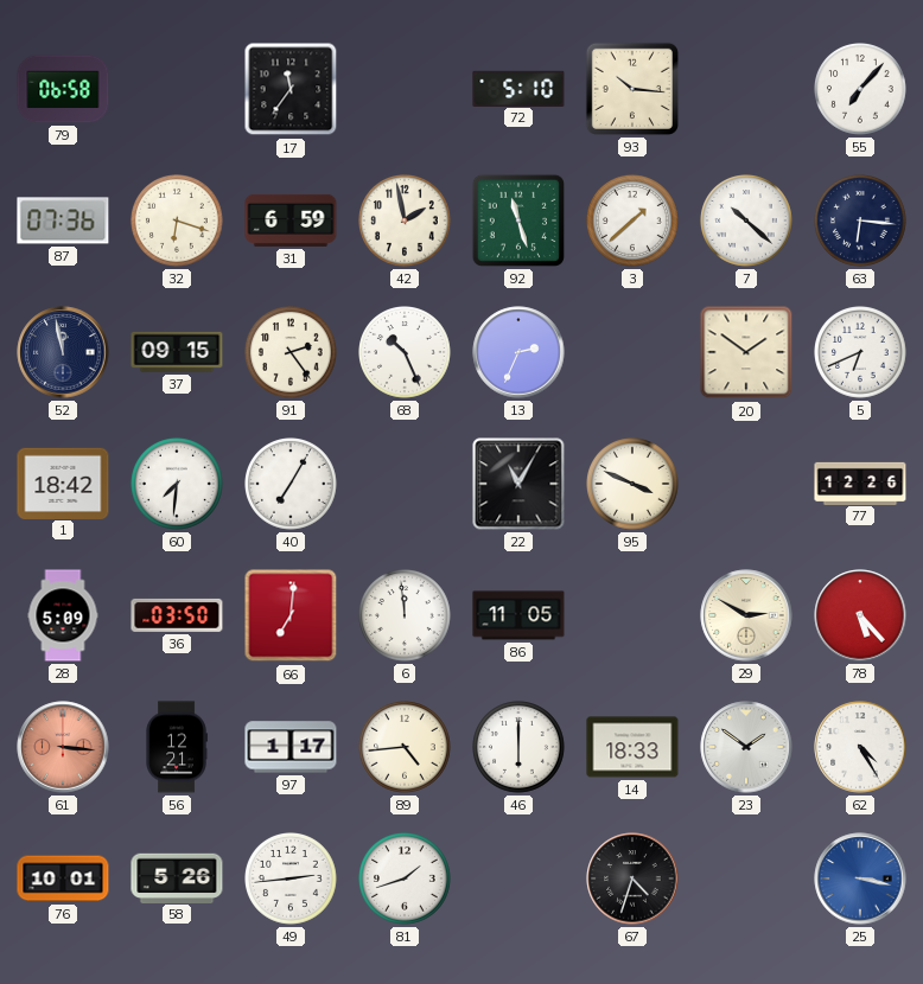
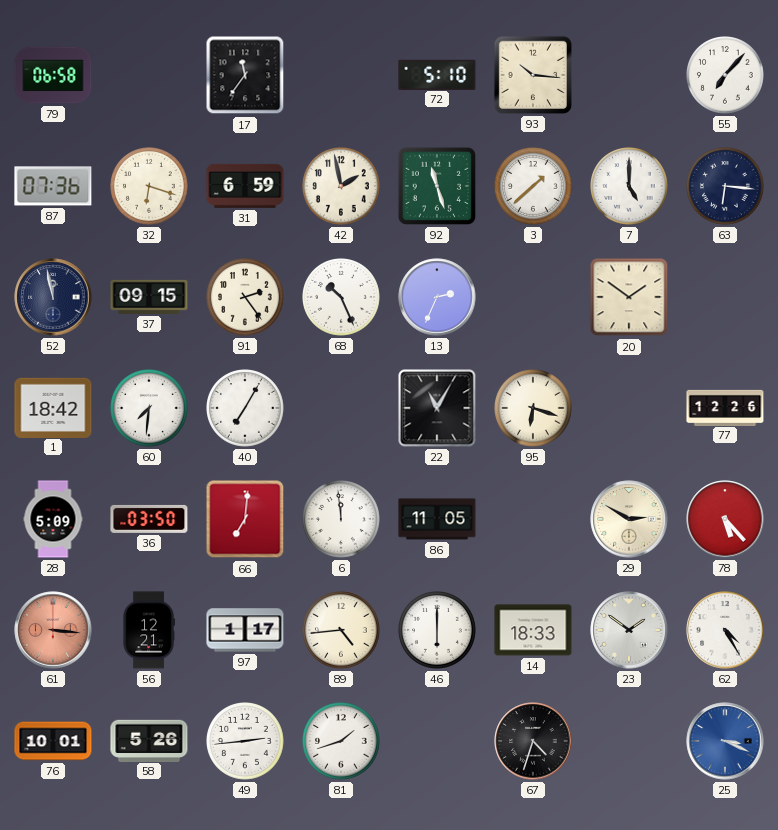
7: 10:22 -> 5:00
5: 6:41 -> none
95: 3:49 -> 6:18
25: 3:17 -> 3:19
